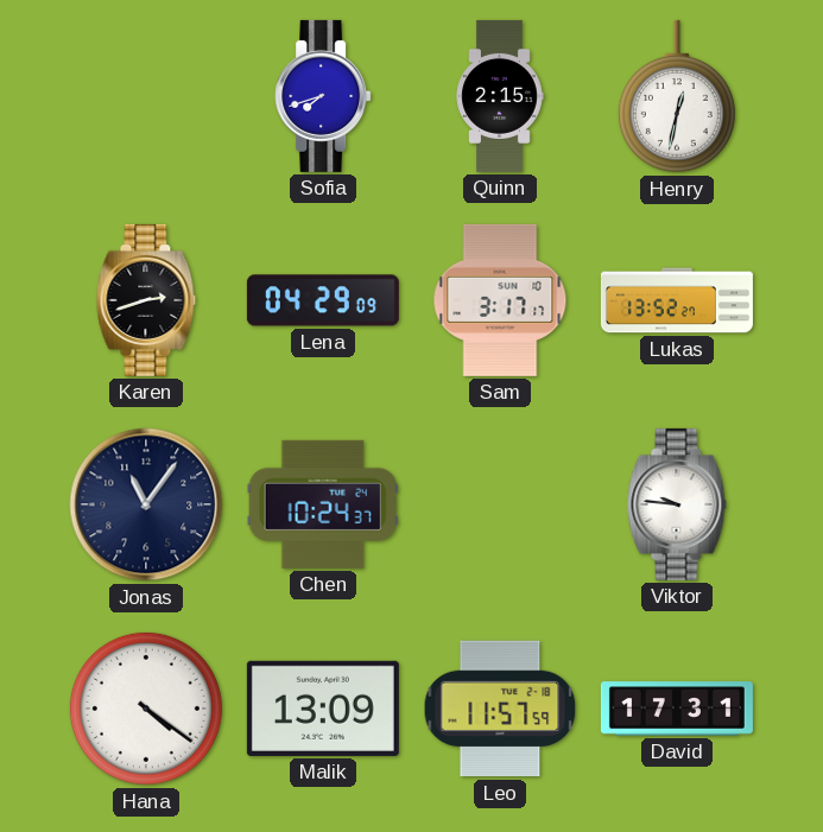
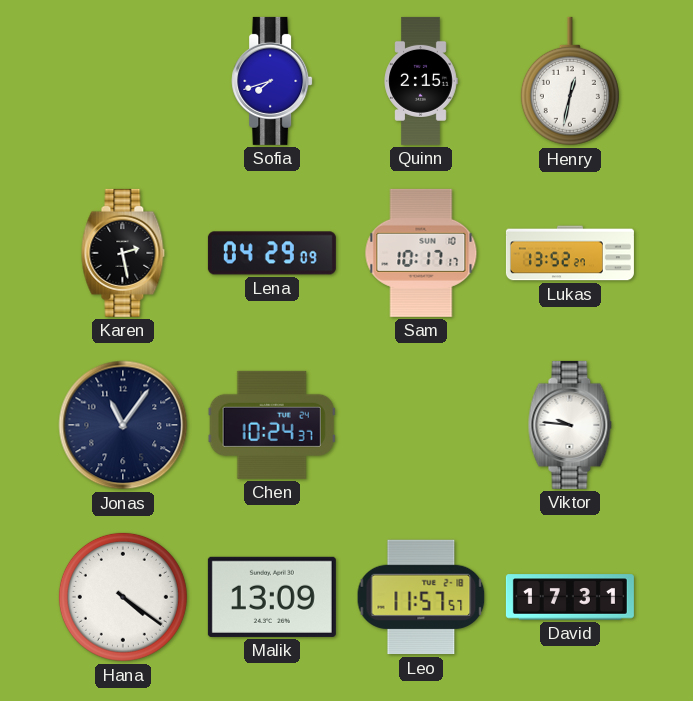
Karen: 2:42 -> 2:28
Sam: 3:17 -> 10:17
Leo: 11:57:59 -> 11:57:57
